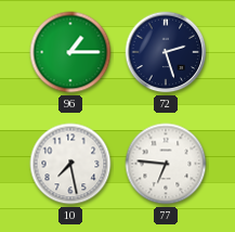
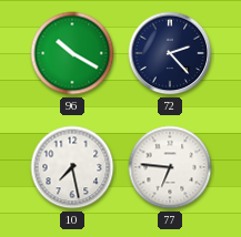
96: 1:15 -> 10:20
72: 2:27 -> 2:23
